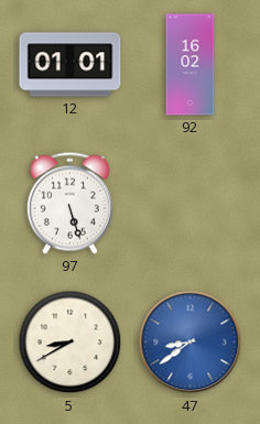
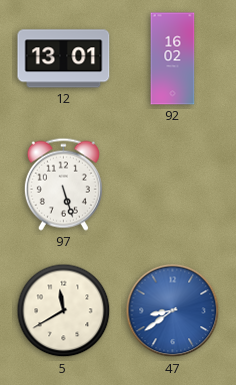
12: 01:01 -> 13:01
5: 8:40 -> 11:40
